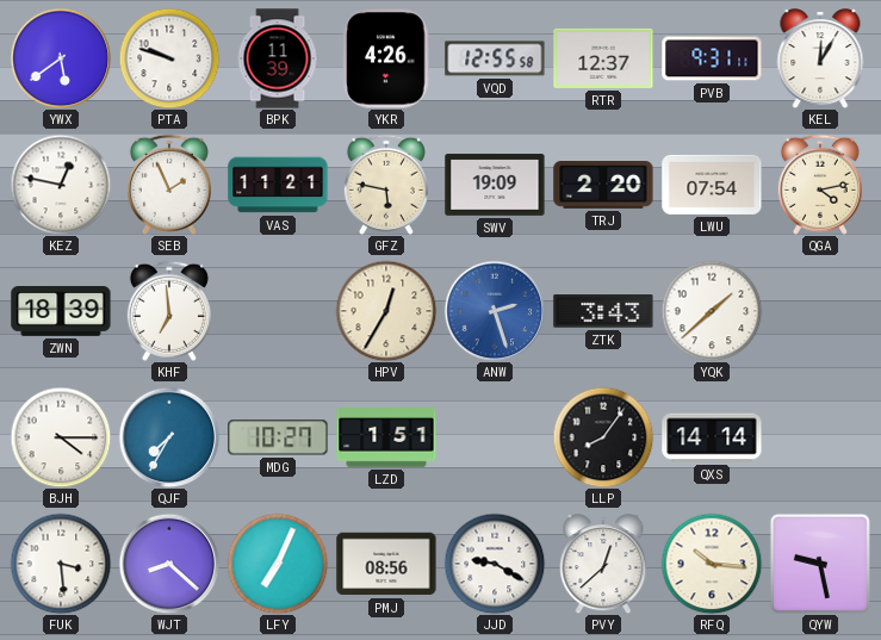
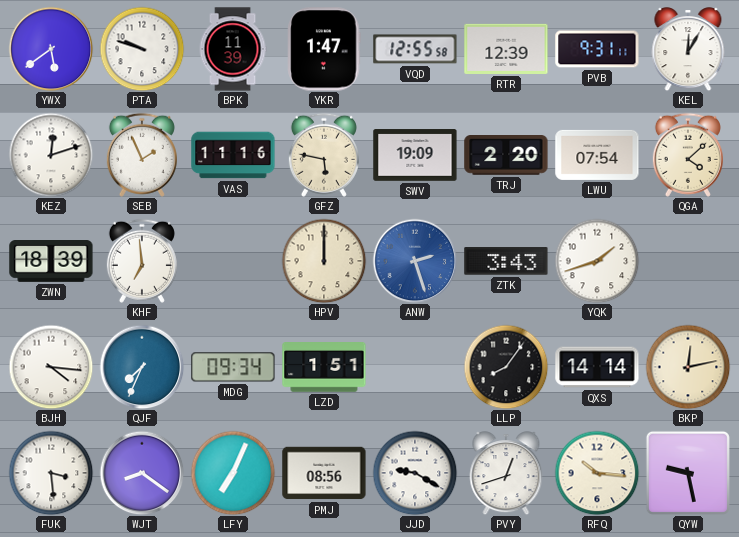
YKR: 4:26 -> 1:47
RTR: 12:37 -> 12:39
KEZ: 12:47 -> 12:12
VAS: 11:21 -> 11:16
QGA: 4:13 -> 4:08
HPV: 12:35 -> 12:00
YQK: 1:38 -> 1:42
BJH: 4:15 -> 4:16
QJF: 7:35 -> 7:34
MDG: 10:27 -> 09:34
BKP: none -> 12:13
WJT: 8:22 -> 8:21
PVY: 12:38 -> 12:42
